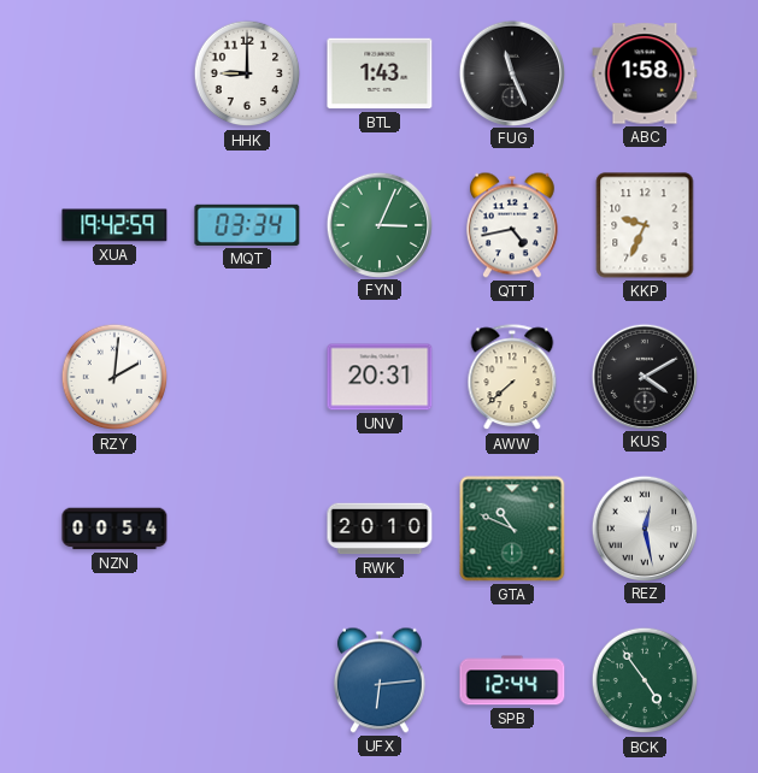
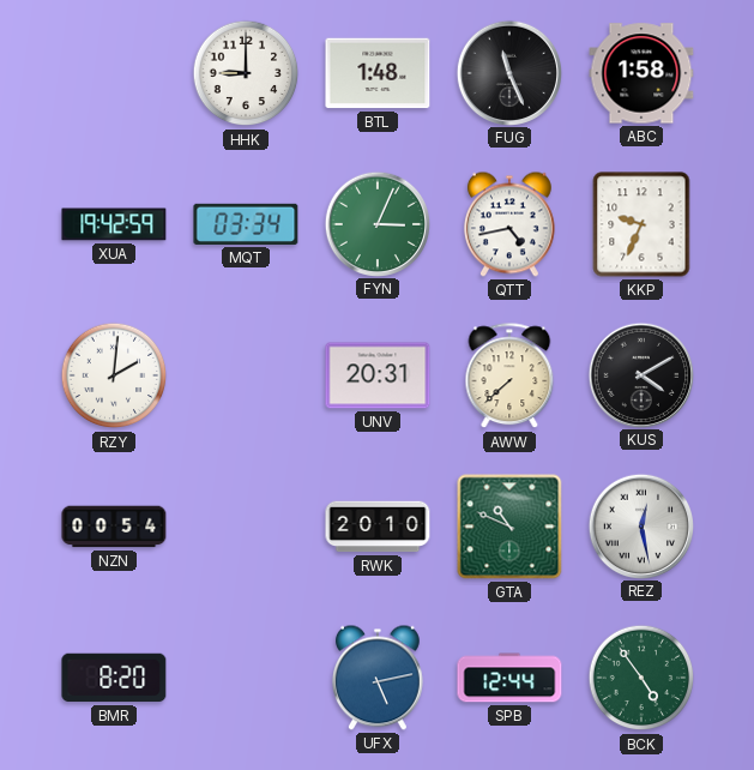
BTL: 1:43 -> 1:48
BMR: none -> 8:20
UFX: 6:14 -> 5:13
